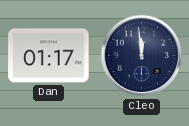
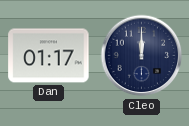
Cleo: 11:59 -> 12:00
